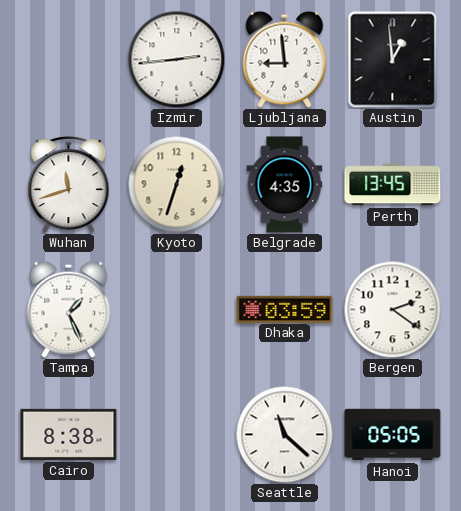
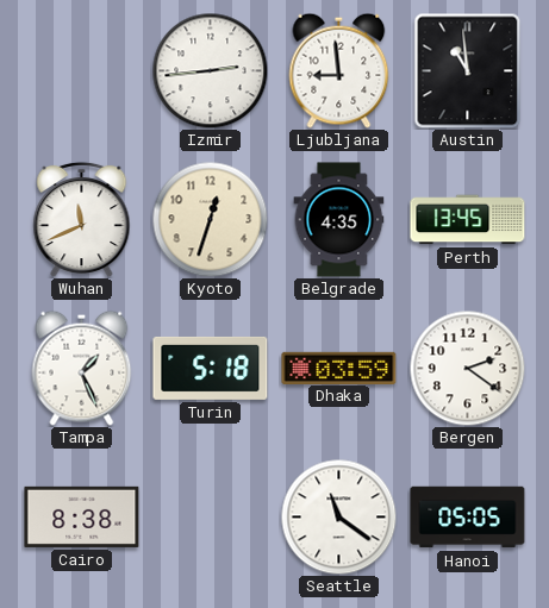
Austin: 12:59 -> 10:59
Wuhan: 11:42 -> 11:41
Turin: none -> 5:18
Seattle: 11:22 -> 11:21
